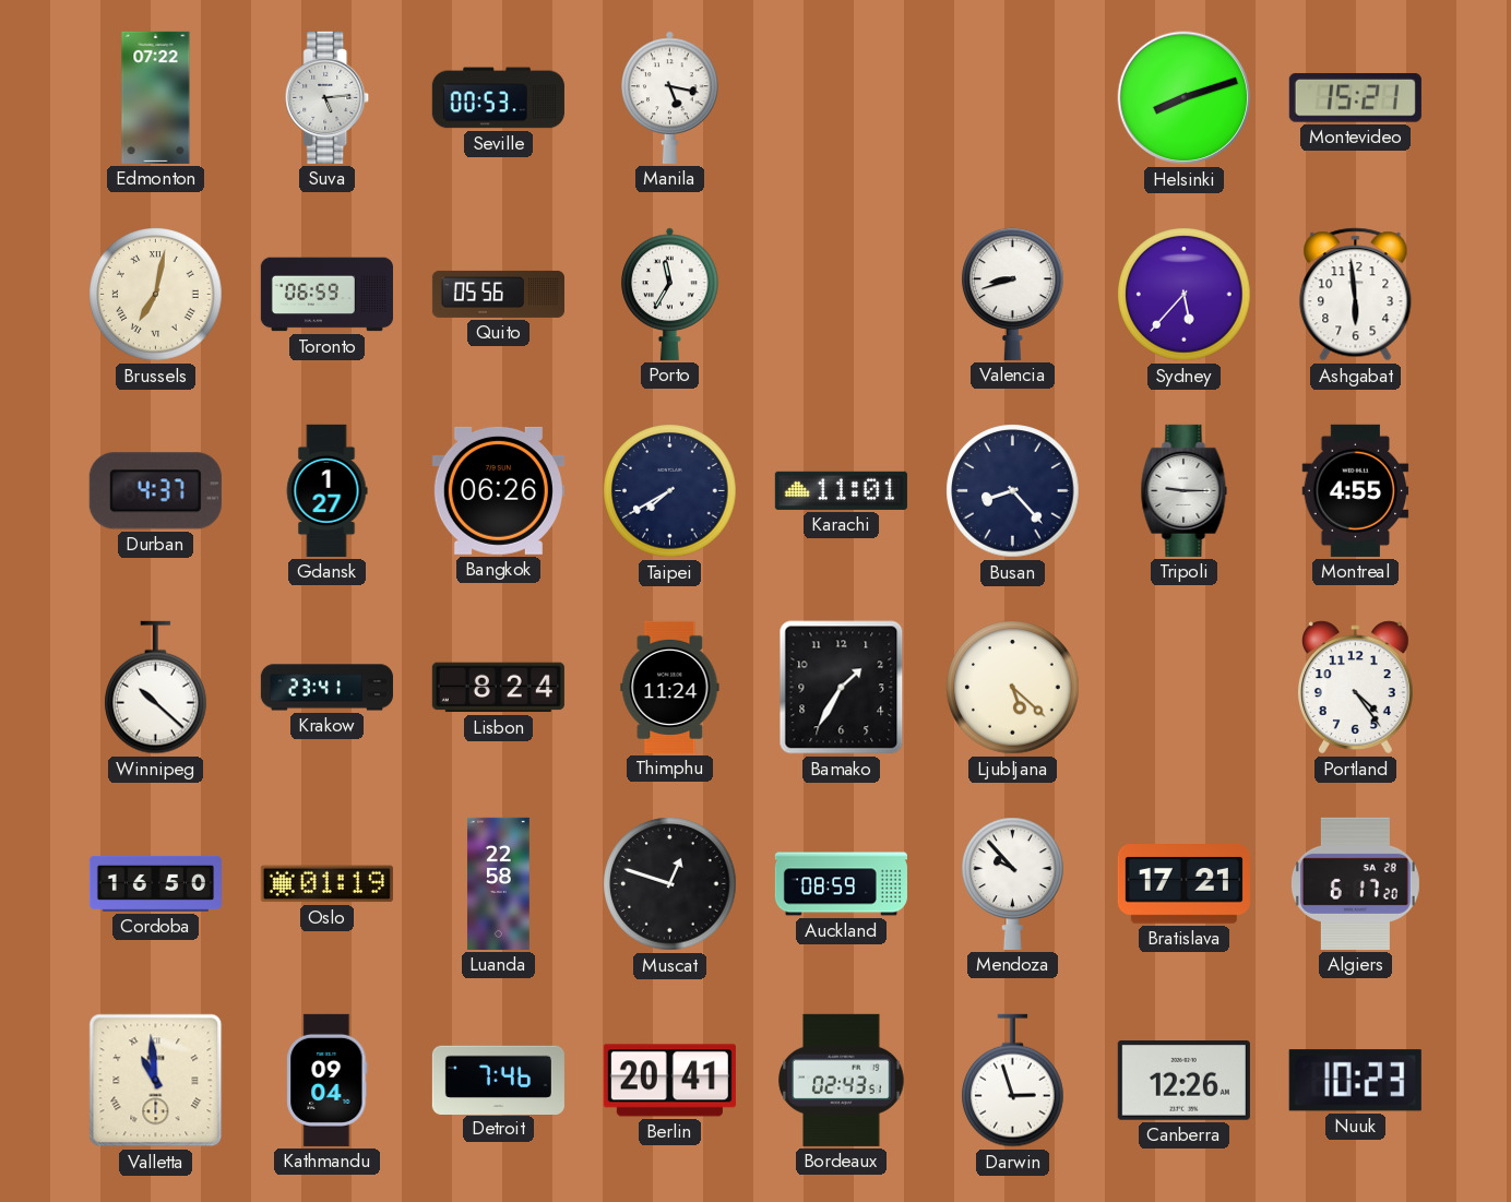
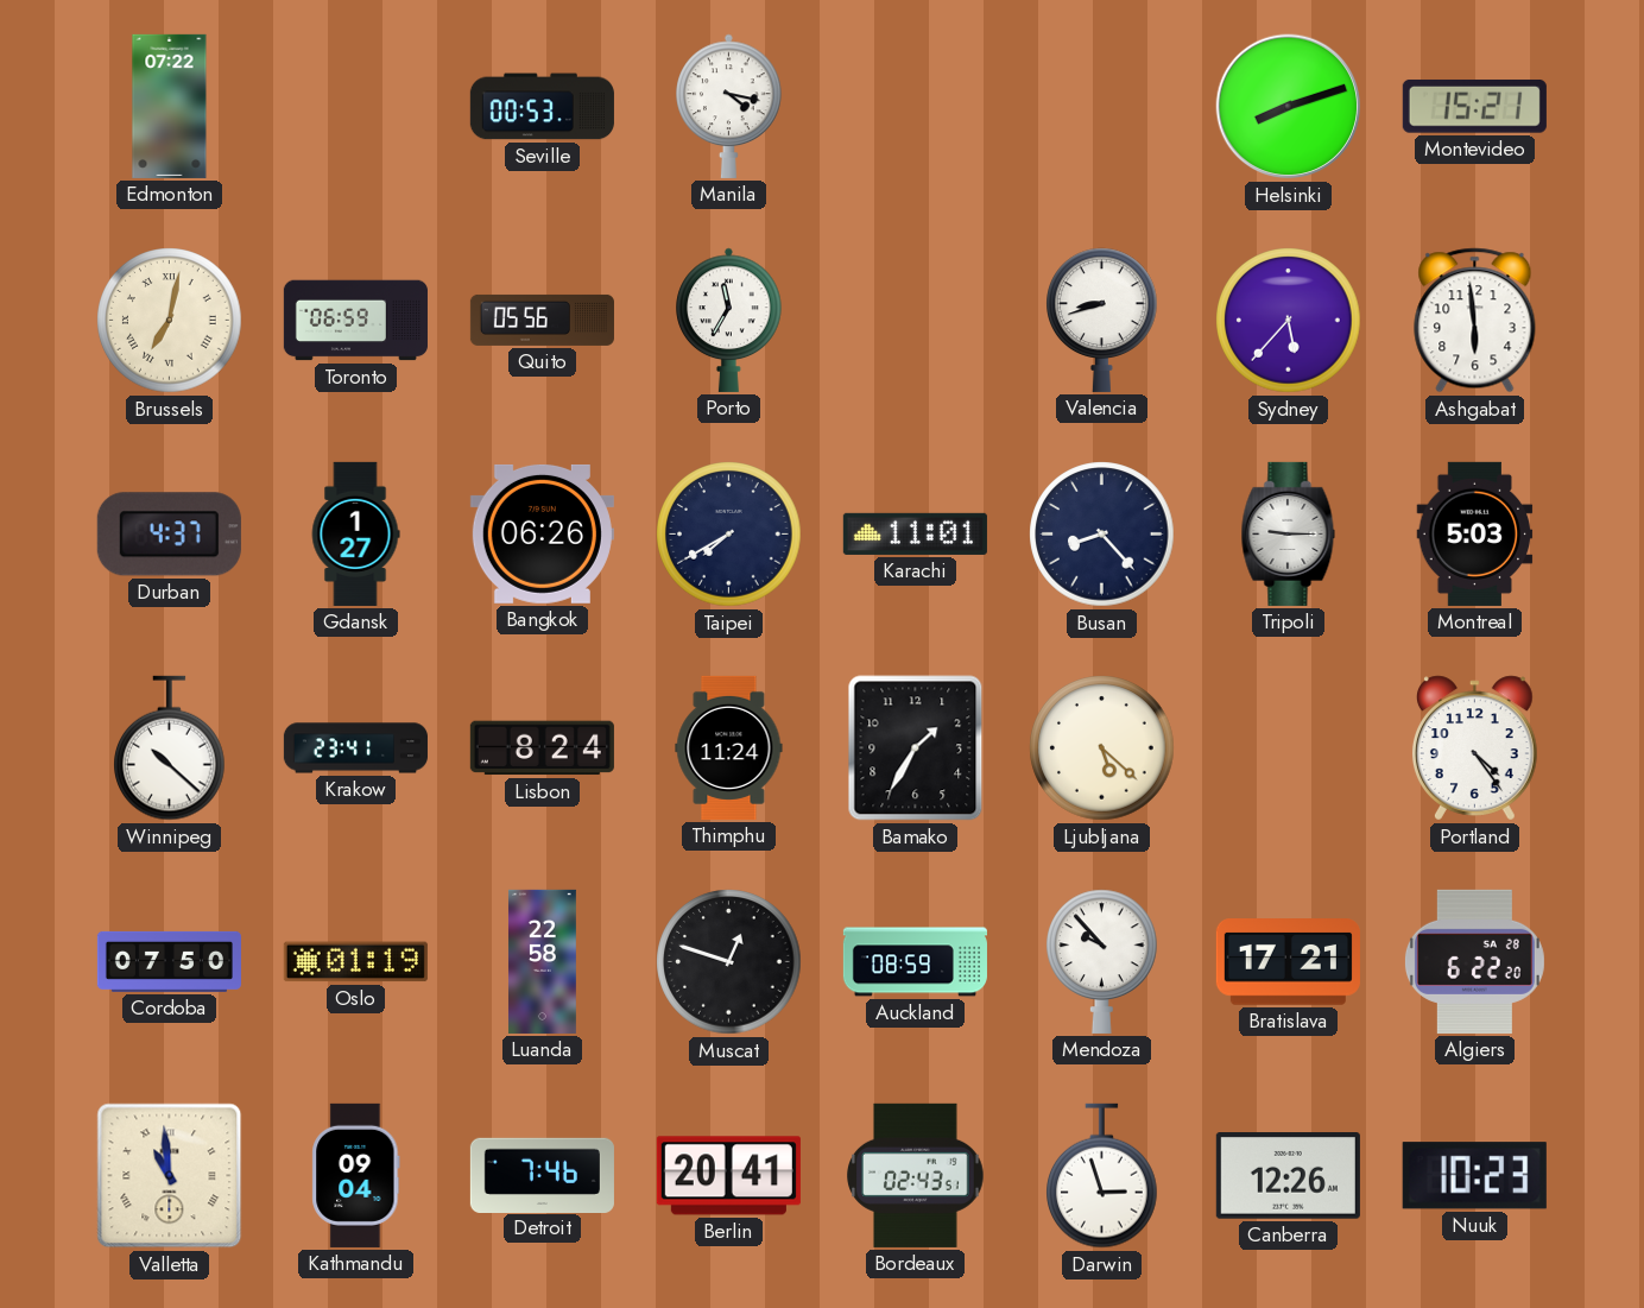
Suva: 5:14 -> none
Manila: 5:17 -> 4:17
Montreal: 4:55 -> 5:03
Cordoba: 16:50 -> 07:50
Algiers: 6:17 -> 6:22
